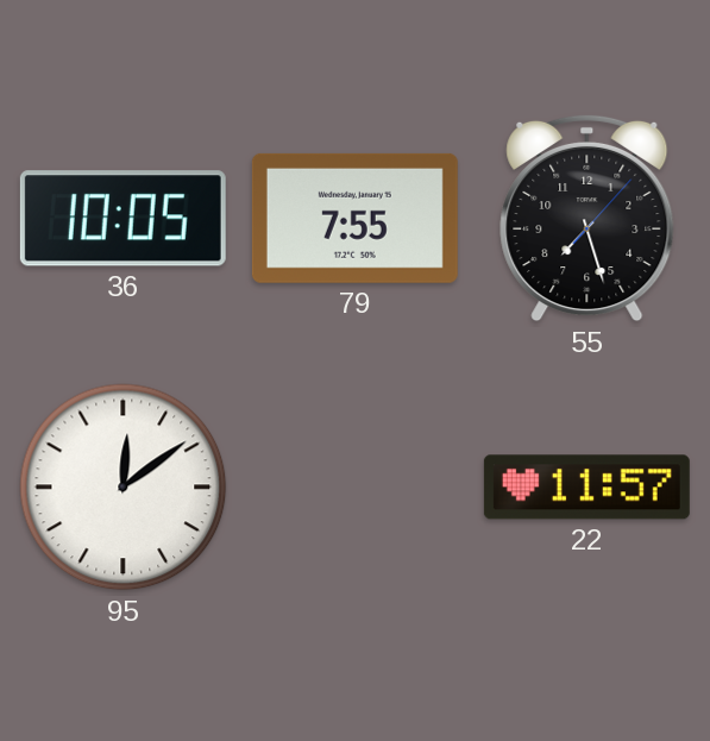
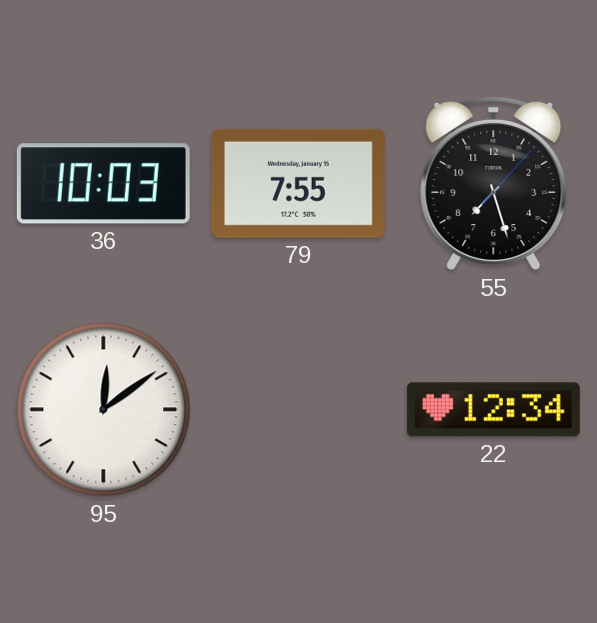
36: 10:05 -> 10:03
22: 11:57 -> 12:34
